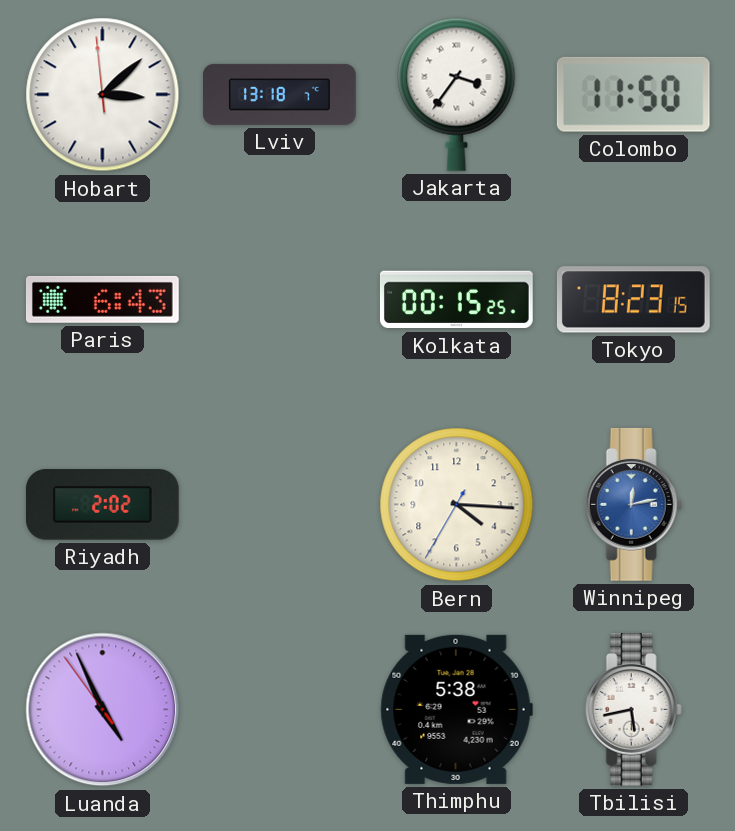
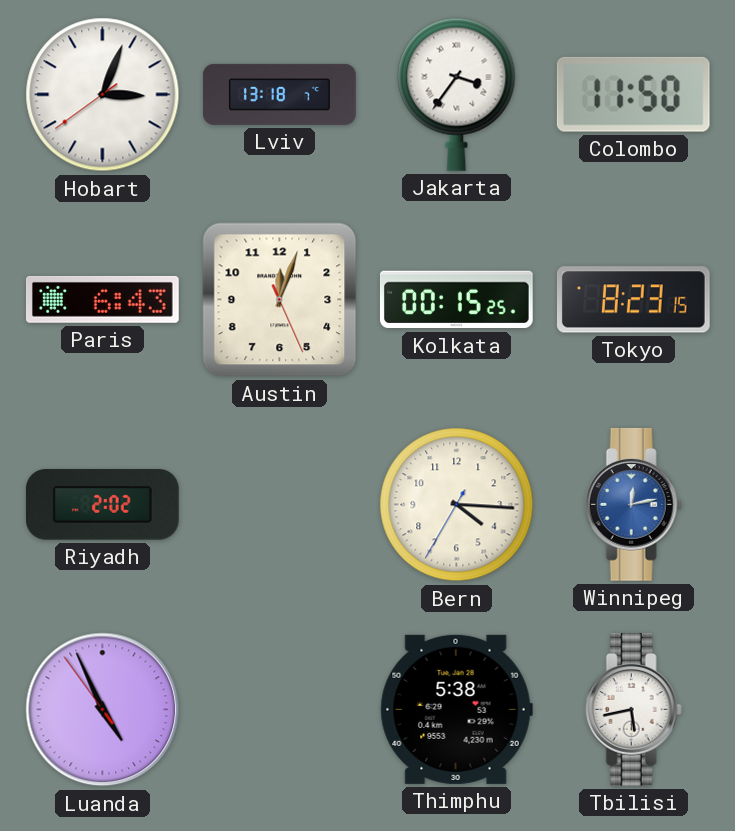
Hobart: 3:07 -> 3:03
Austin: none -> 12:03
